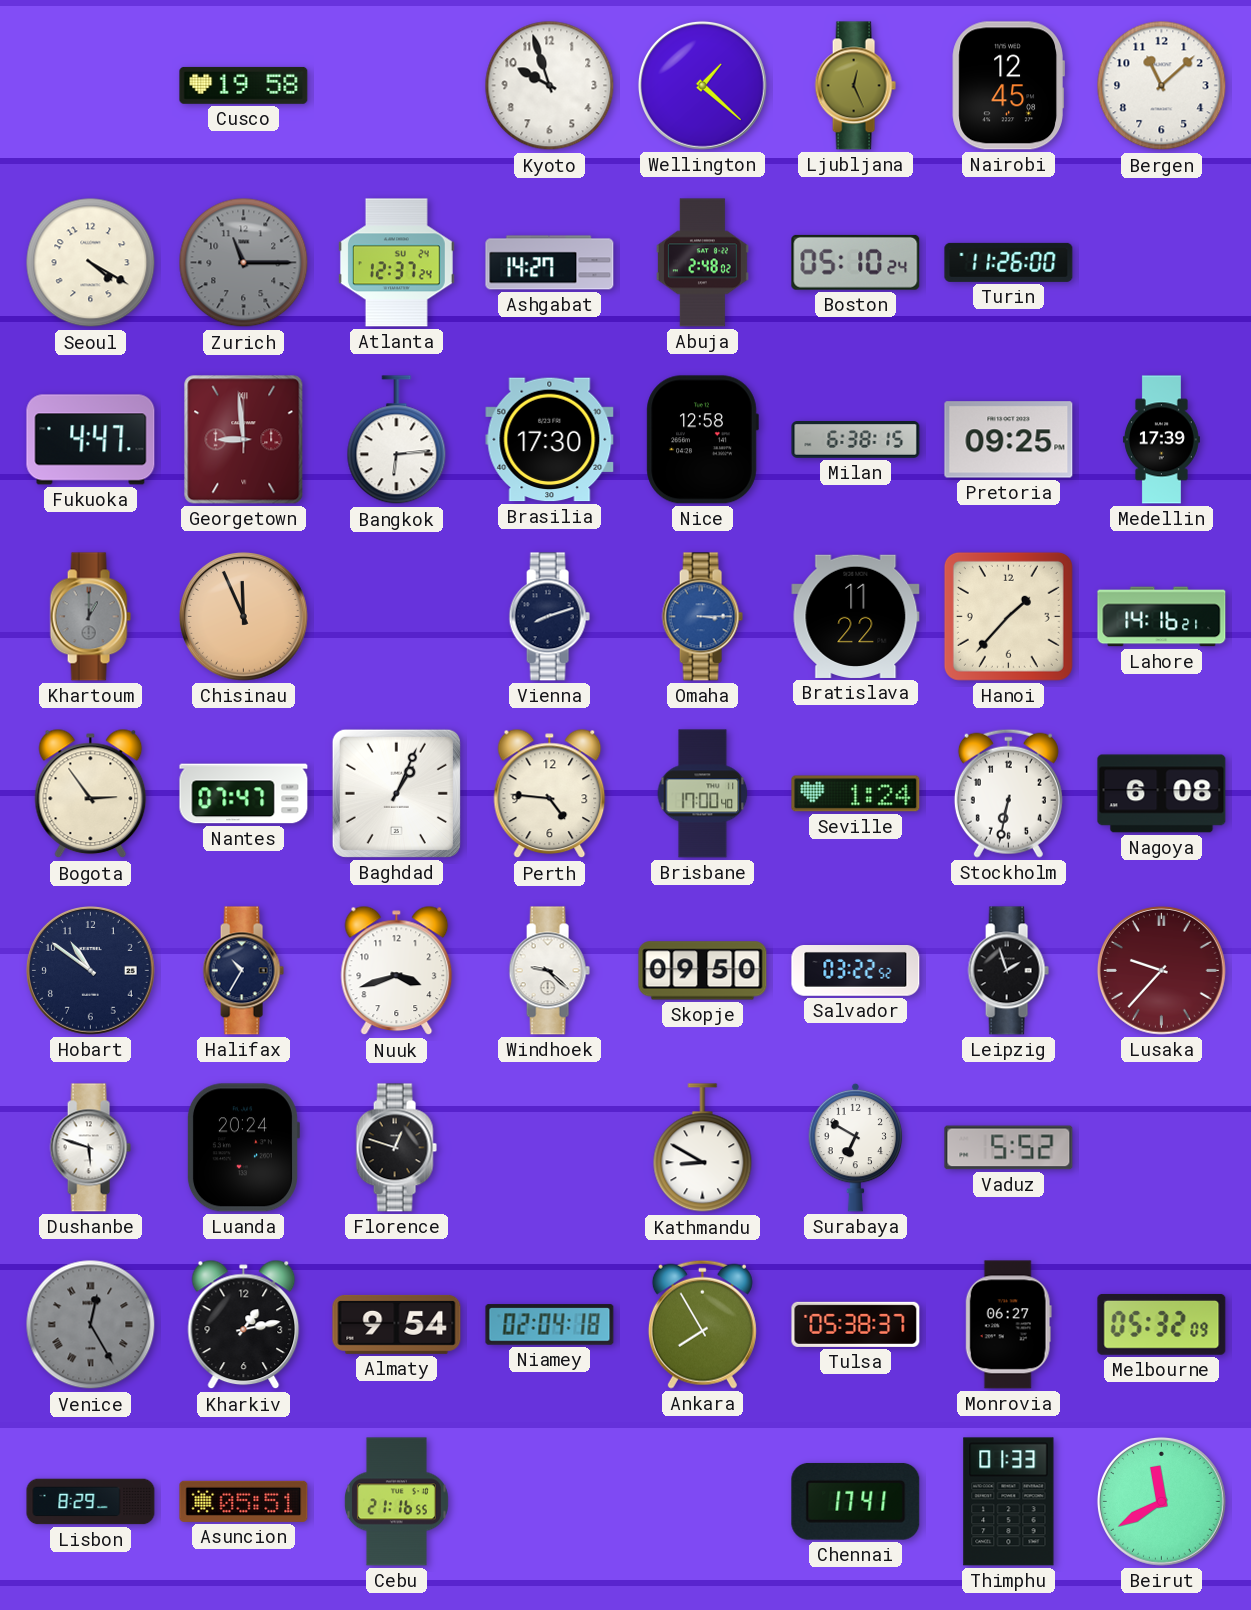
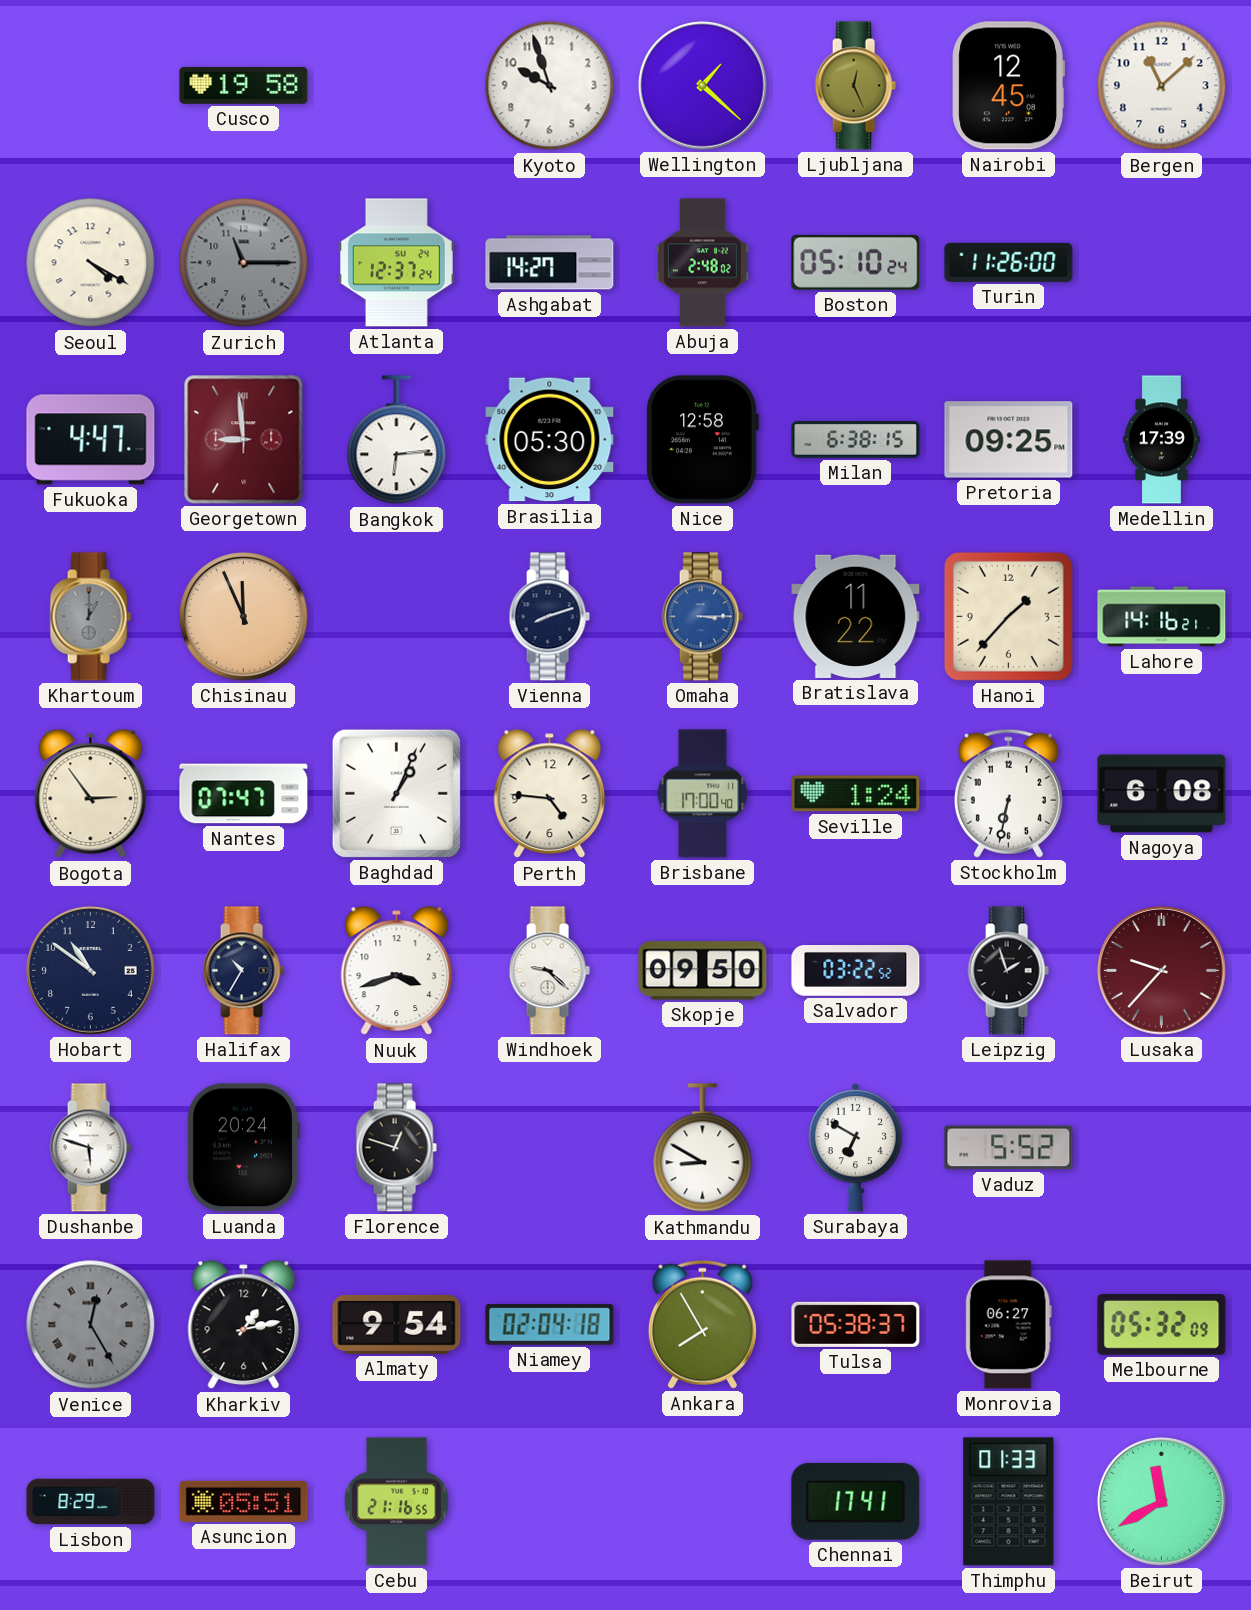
Brasilia: 17:30 -> 05:30
